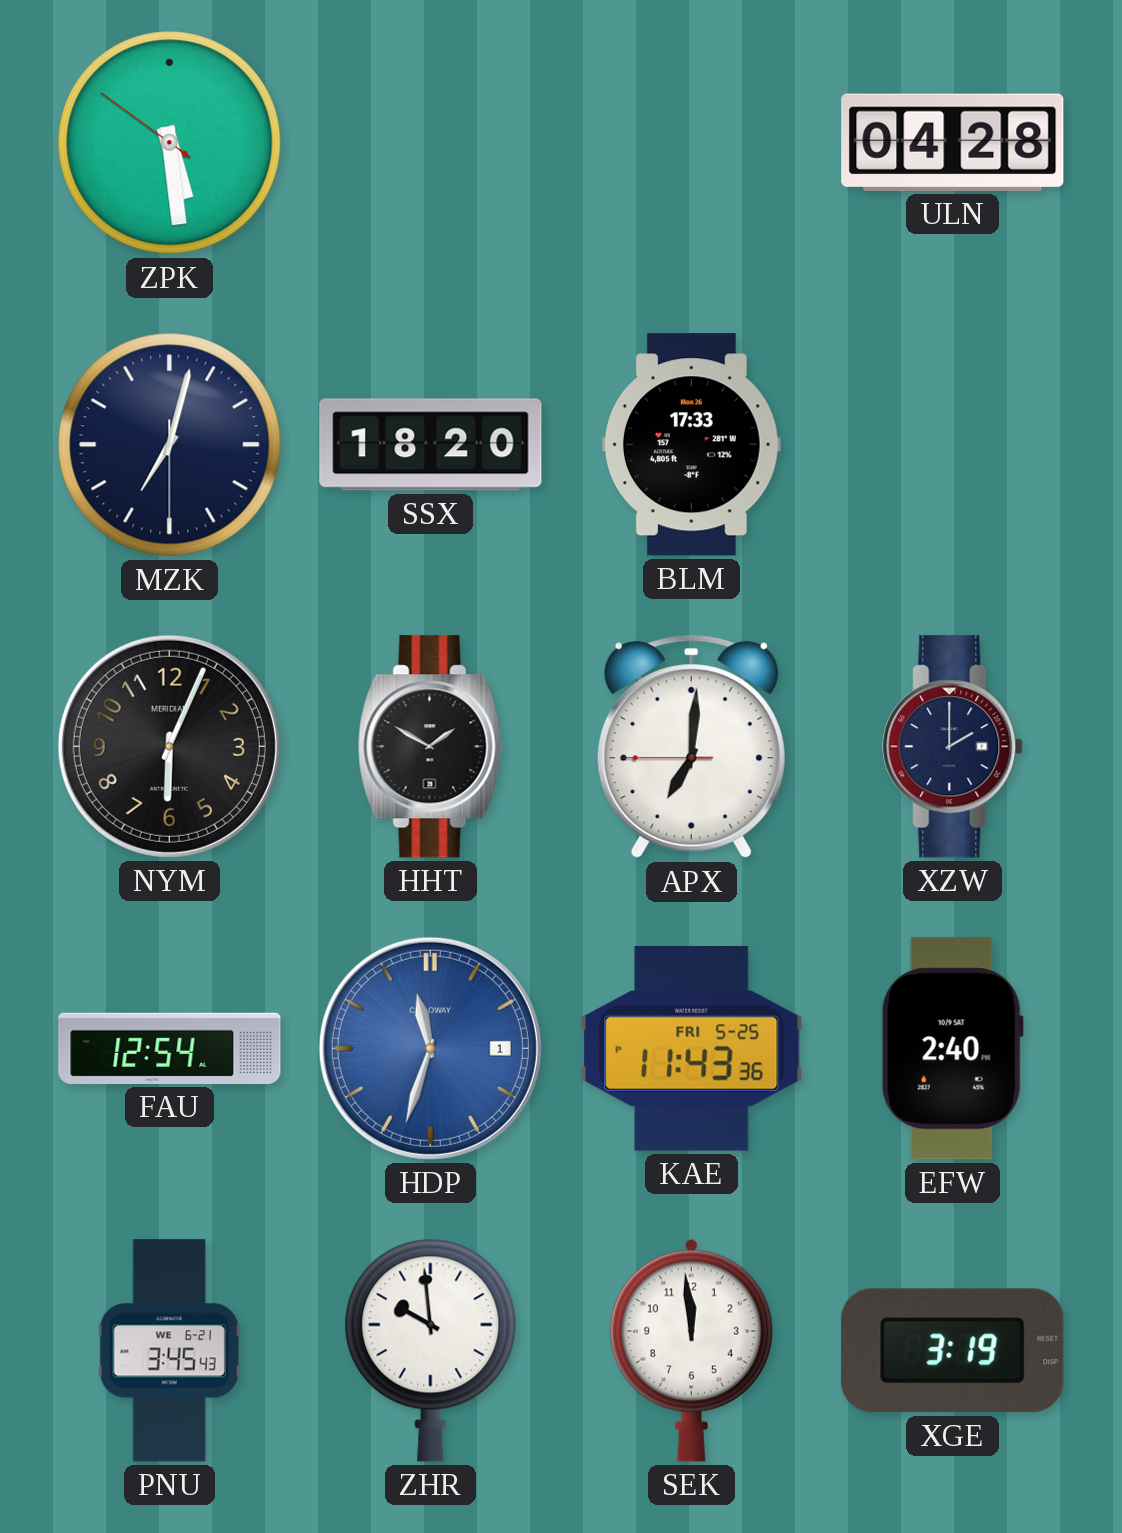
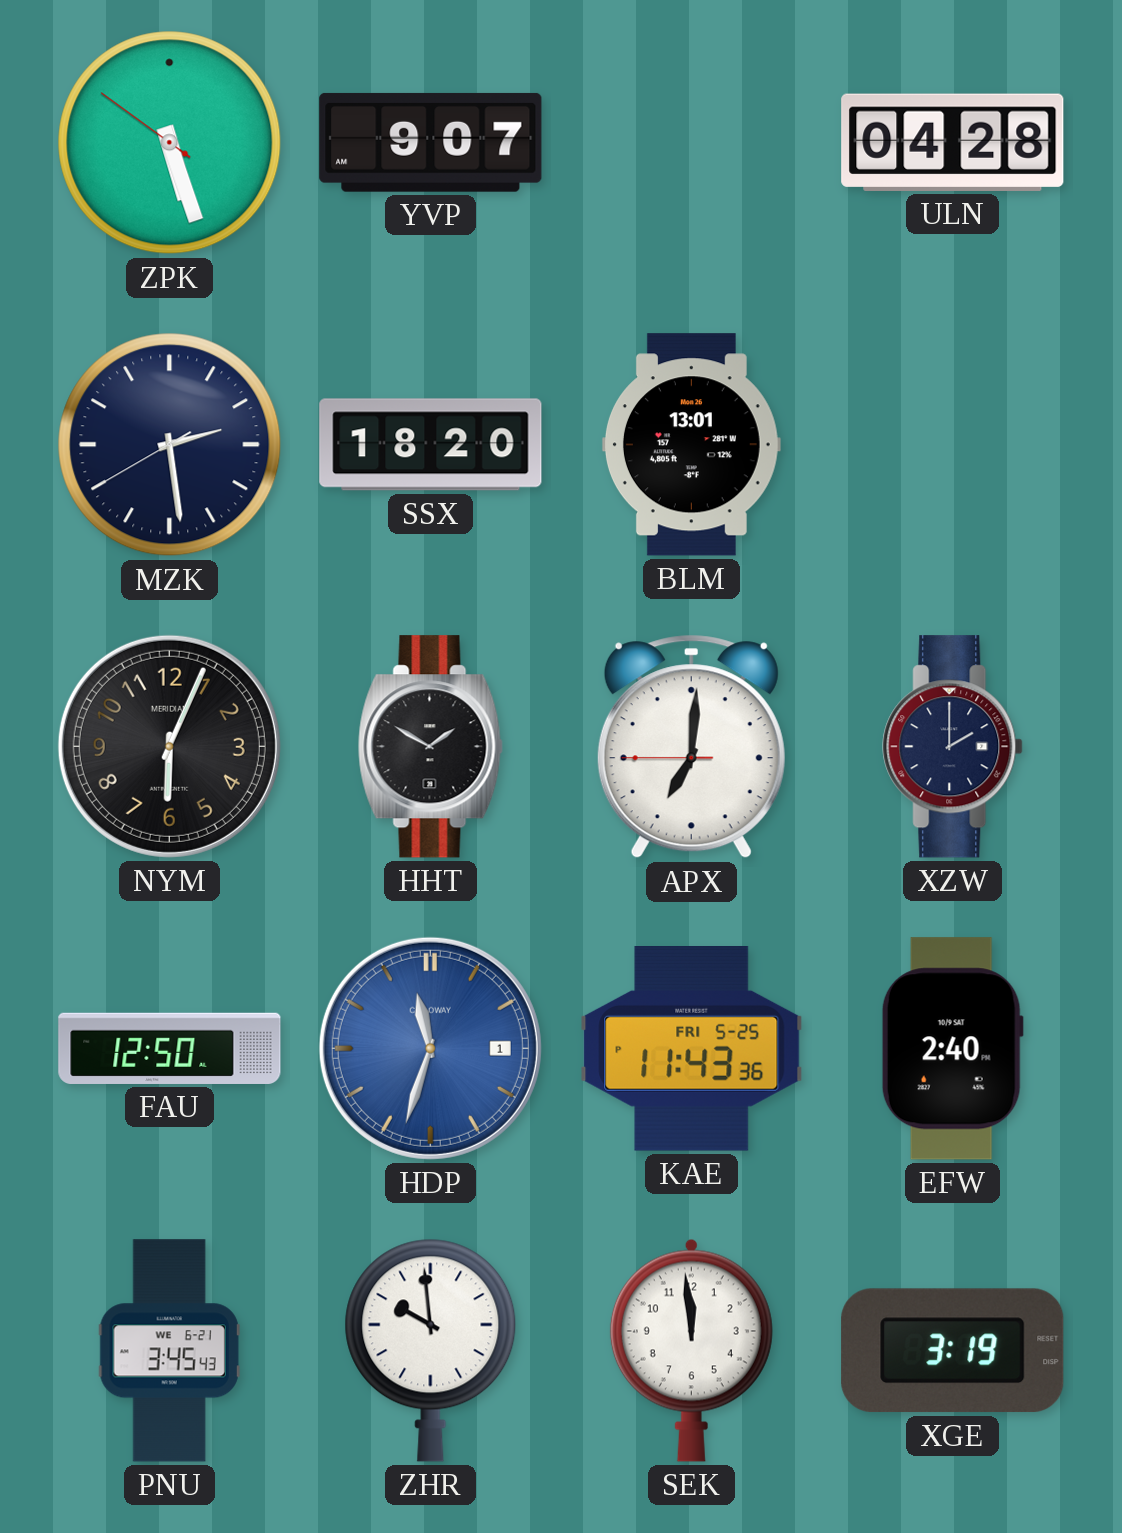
ZPK: 5:28 -> 5:26
YVP: none -> 9:07
MZK: 7:02 -> 2:28
BLM: 17:33 -> 13:01
FAU: 12:54 -> 12:50
